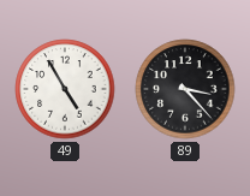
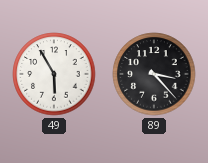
49: 4:55 -> 5:55
